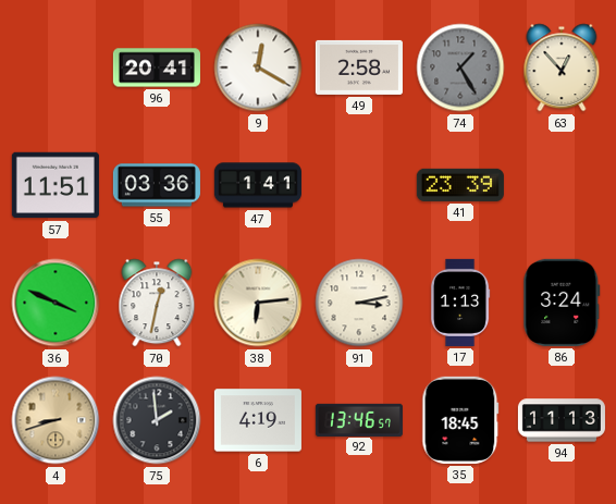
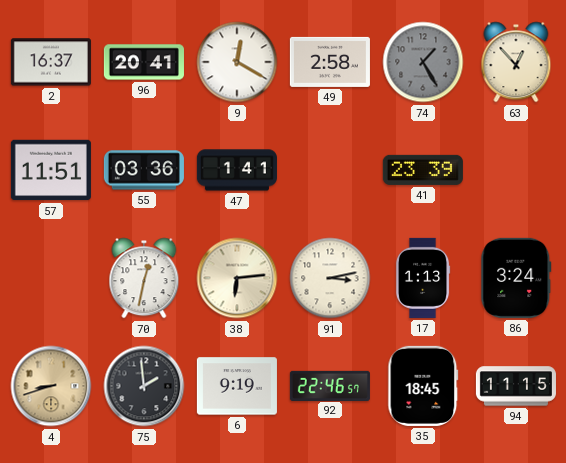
2: none -> 16:37
36: 3:49 -> none
6: 4:19 -> 9:19
92: 13:46 -> 22:46
94: 11:13 -> 11:15
